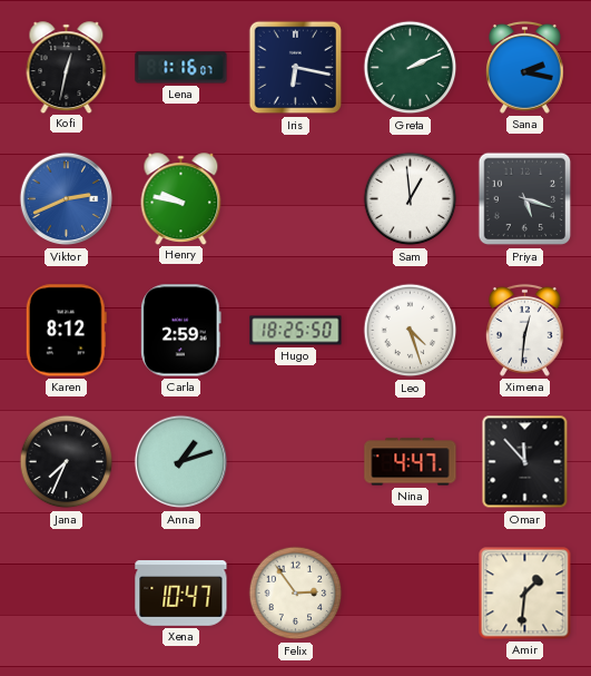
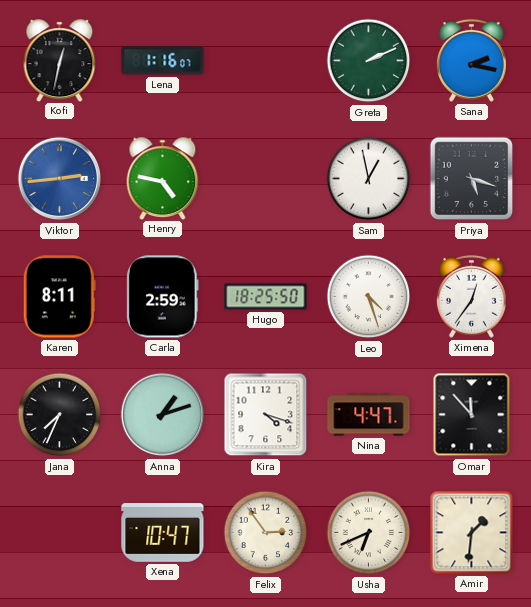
Iris: 6:17 -> none
Viktor: 2:41 -> 2:44
Henry: 9:47 -> 4:47
Sam: 12:59 -> 12:58
Karen: 8:12 -> 8:11
Ximena: 12:31 -> 12:36
Kira: none -> 4:18
Usha: none -> 6:41
